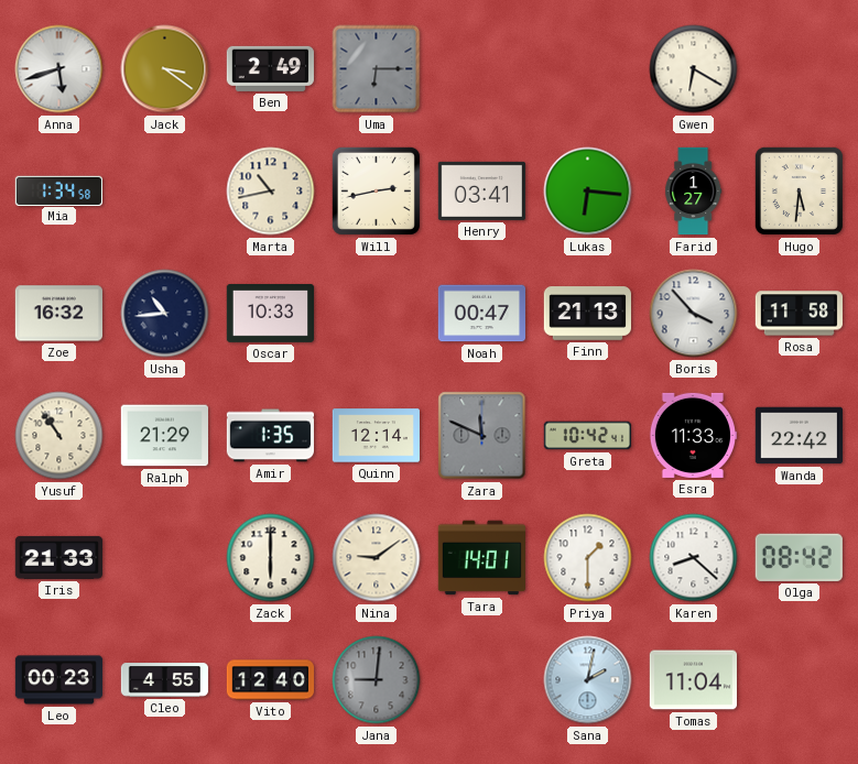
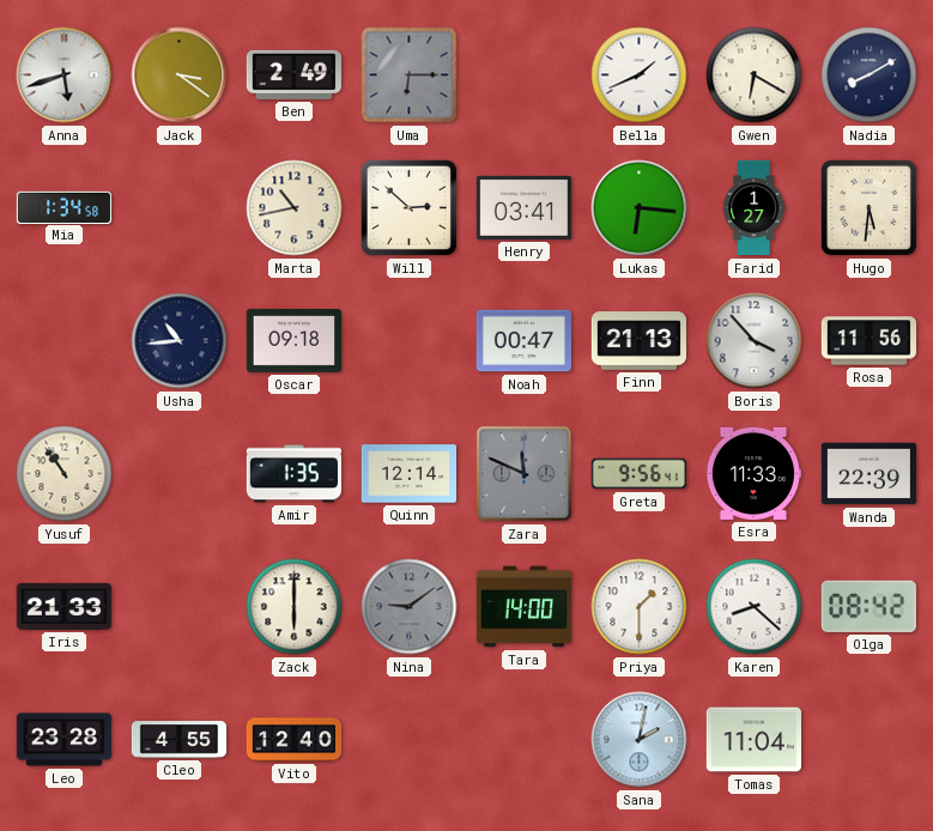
Bella: none -> 1:41
Nadia: none -> 8:10
Will: 2:43 -> 2:52
Zoe: 16:32 -> none
Oscar: 10:33 -> 09:18
Rosa: 11:58 -> 11:56
Ralph: 21:29 -> none
Greta: 10:42 -> 9:56
Wanda: 22:42 -> 22:39
Nina dial: cream -> grey
Tara: 14:01 -> 14:00
Leo: 00:23 -> 23:28
Jana: 9:01 -> none
